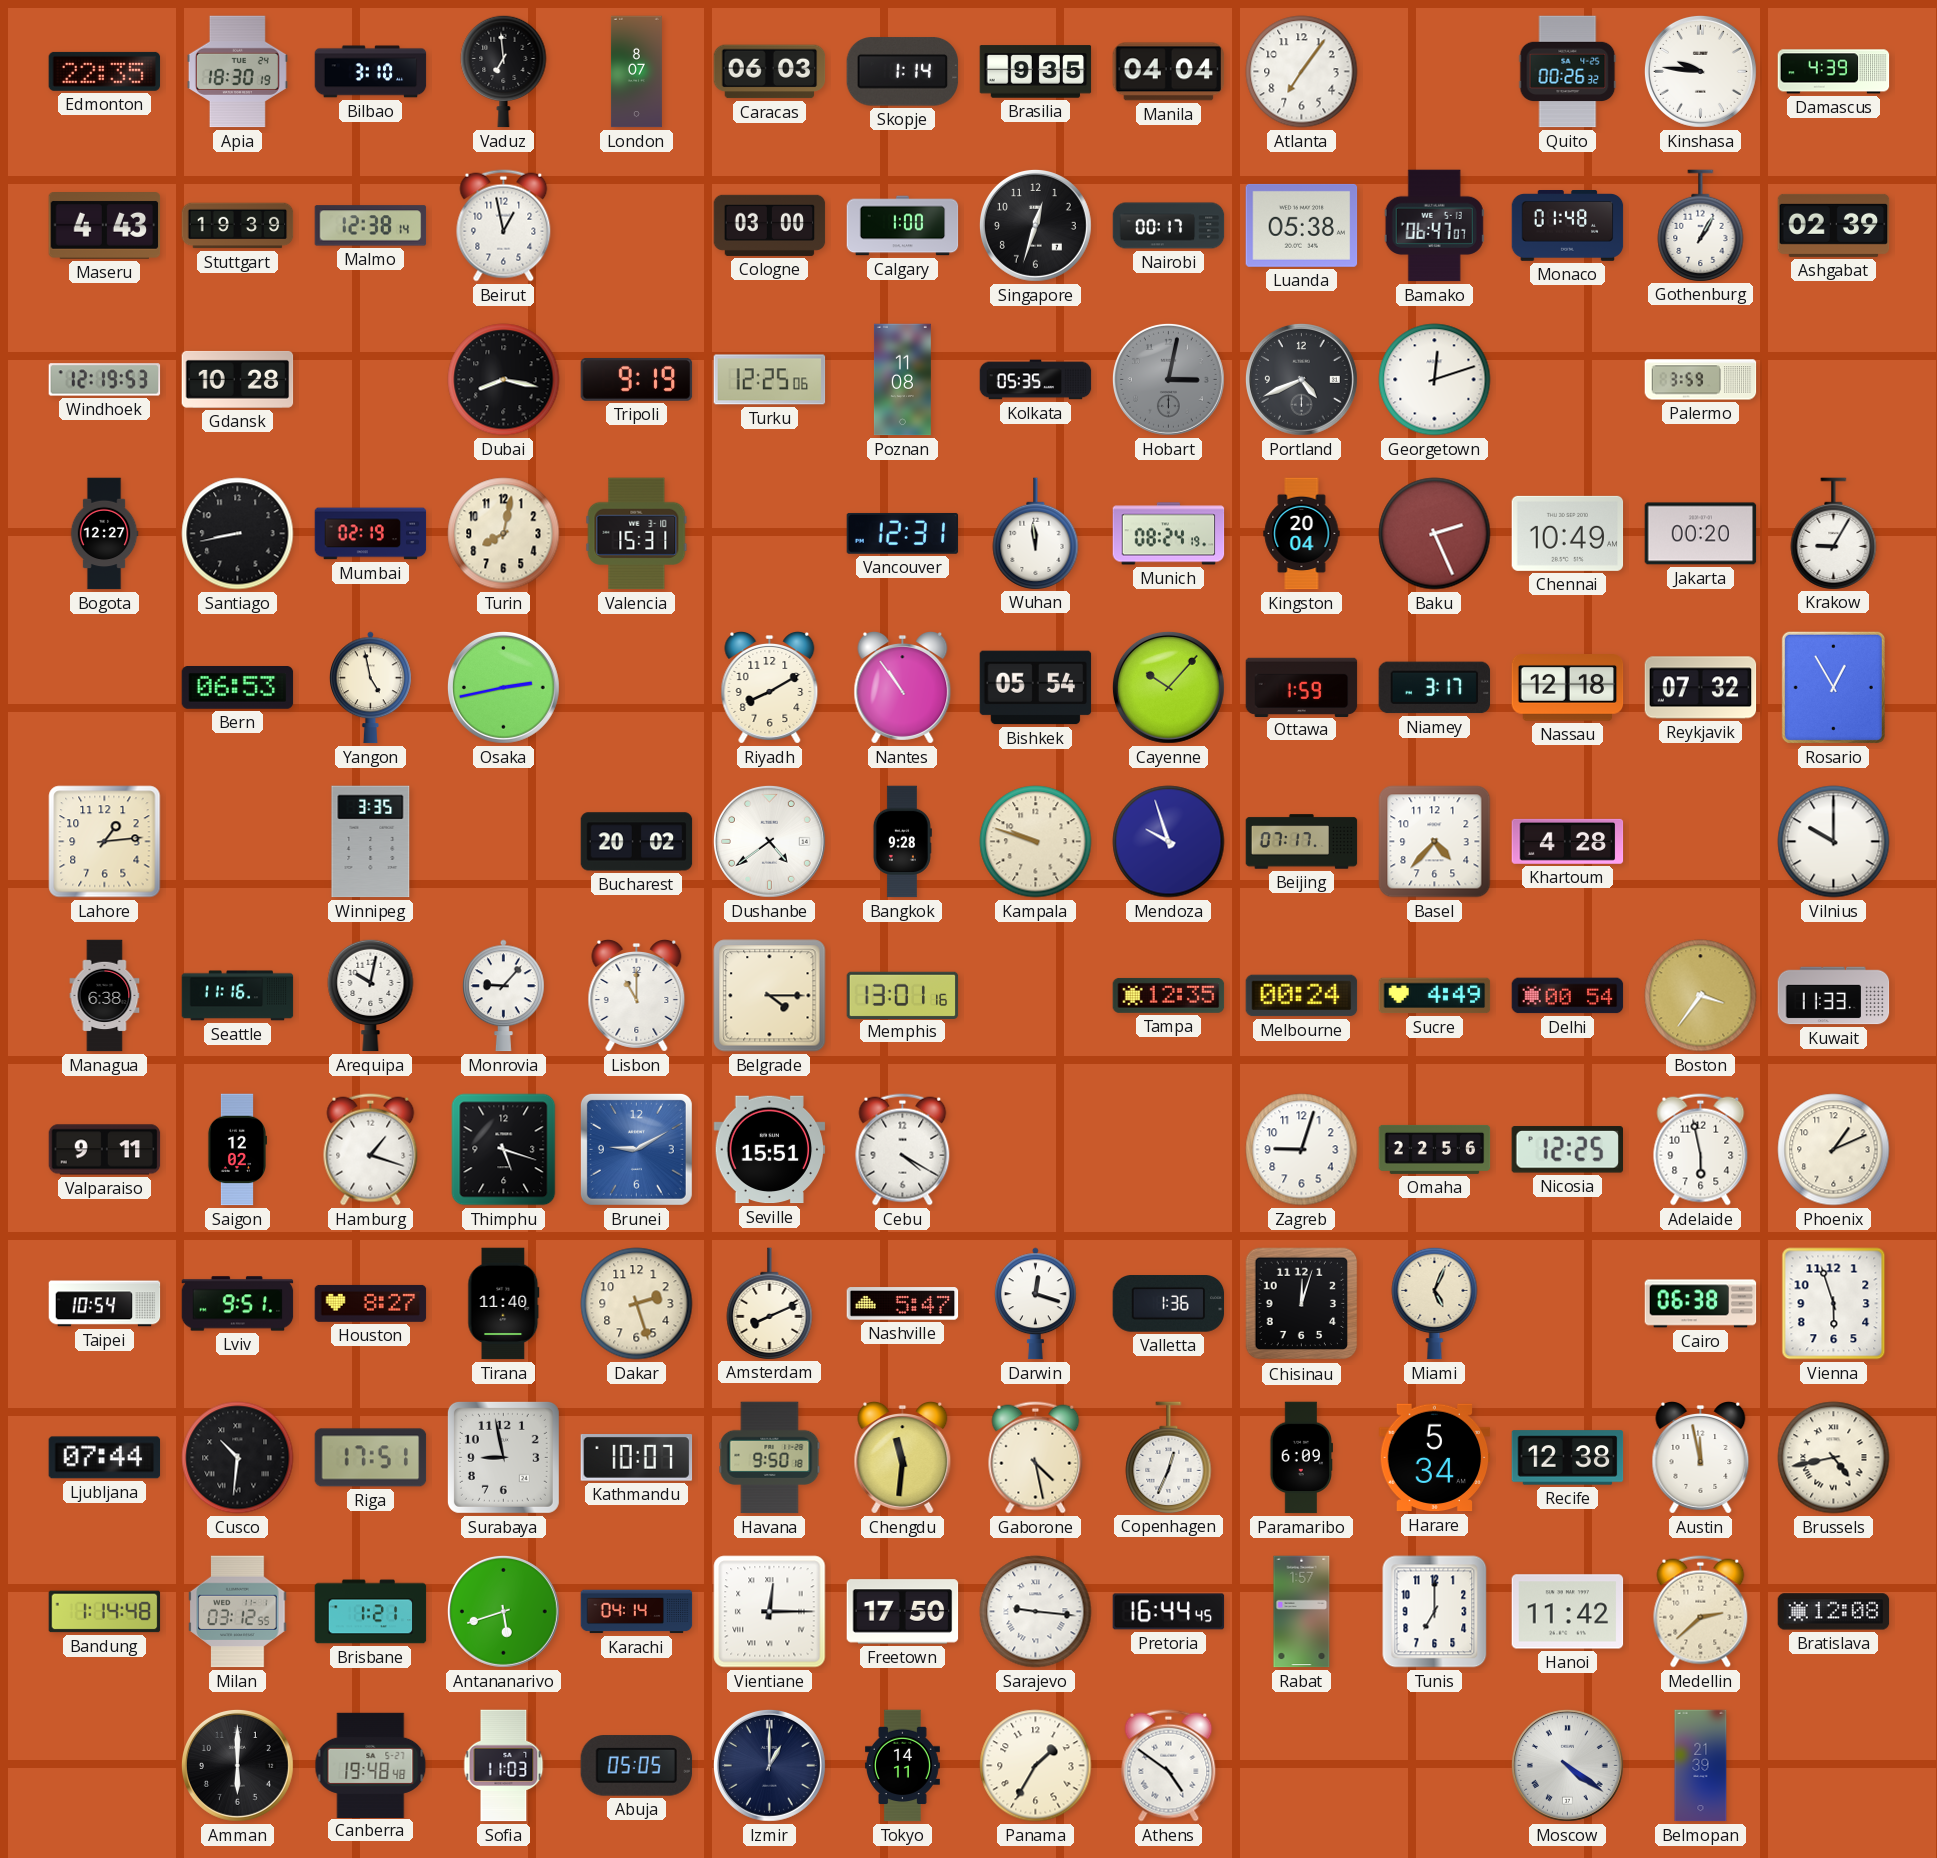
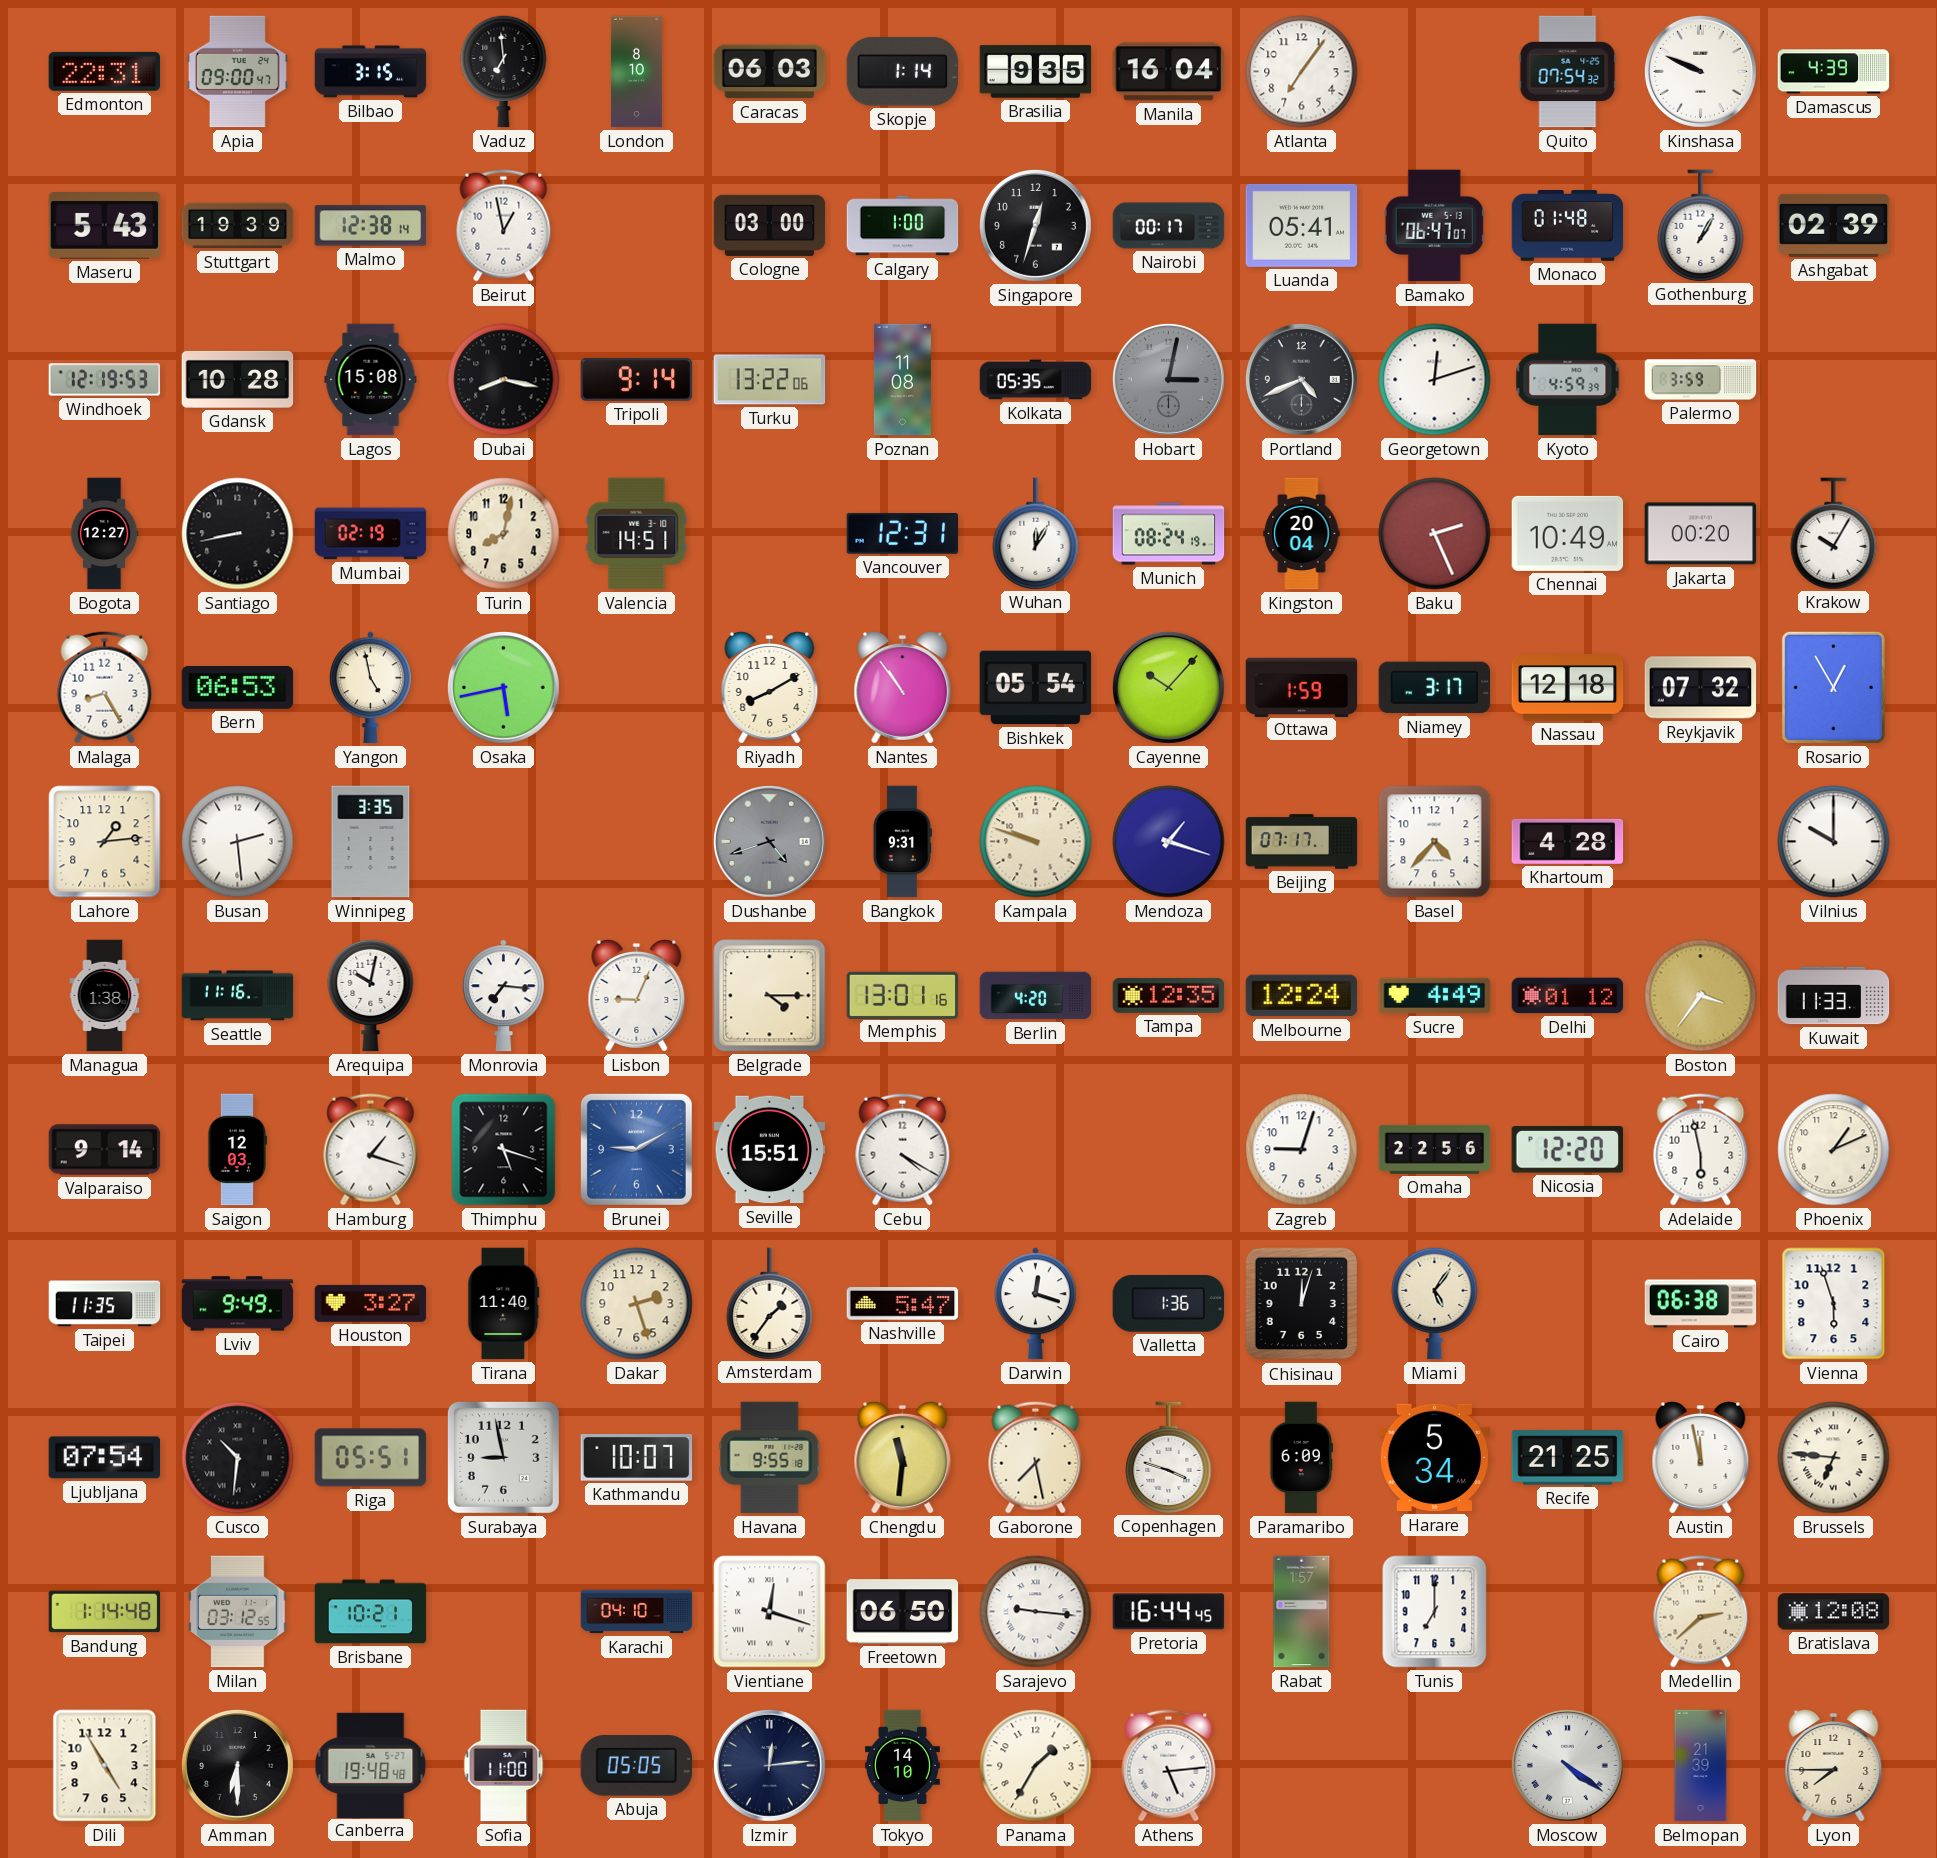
Edmonton: 22:35 -> 22:31
Apia: 18:30 -> 09:00
Bilbao: 3:10 -> 3:15
London: 8:07 -> 8:10
Manila: 04:04 -> 16:04
Quito: 00:26 -> 07:54
Kinshasa: 9:46 -> 9:49
Maseru: 4:43 -> 5:43
Luanda: 05:38 -> 05:41
Lagos: none -> 15:08
Tripoli: 9:19 -> 9:14
Turku: 12:25 -> 13:22
Kyoto: none -> 4:59
Valencia: 15:31 -> 14:51
Wuhan: 11:59 -> 12:05
Krakow: 9:05 -> 10:05
Malaga: none -> 8:25
Osaka: 2:43 -> 5:43
Busan: none -> 2:29
Bucharest: 20:02 -> none
Dushanbe: 4:39 -> 4:42
Dushanbe dial: white -> grey
Bangkok: 9:28 -> 9:31
Mendoza: 9:57 -> 1:18
Managua: 6:38 -> 1:38
Monrovia: 9:07 -> 7:16
Lisbon: 11:00 -> 9:04
Berlin: none -> 4:20
Melbourne: 00:24 -> 12:24
Delhi: 00:54 -> 01:12
Valparaiso: 9:11 -> 9:14
Saigon: 12:02 -> 12:03
Nicosia: 12:25 -> 12:20
Taipei: 10:54 -> 11:35
Lviv: 9:51 -> 9:49
Houston: 8:27 -> 3:27
Amsterdam: 8:11 -> 1:36
Miami: 5:04 -> 5:06
Ljubljana: 07:44 -> 07:54
Riga: 17:51 -> 05:51
Havana: 9:50 -> 9:55
Gaborone: 4:28 -> 7:28
Copenhagen: 12:34 -> 3:48
Recife: 12:38 -> 21:25
Brussels: 4:43 -> 6:46
Brisbane: 1:21 -> 10:21
Antananarivo: 5:42 -> none
Karachi: 04:14 -> 04:10
Vientiane: 12:15 -> 12:18
Freetown: 17:50 -> 06:50
Hanoi: 11:42 -> none
Dili: none -> 4:55
Amman: 6:00 -> 6:30
Sofia: 11:03 -> 11:00
Izmir: 1:00 -> 12:14
Tokyo: 14:11 -> 14:10
Athens: 4:51 -> 5:14
Lyon: none -> 7:45
